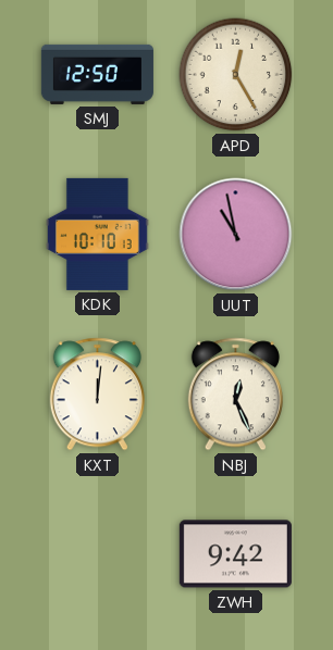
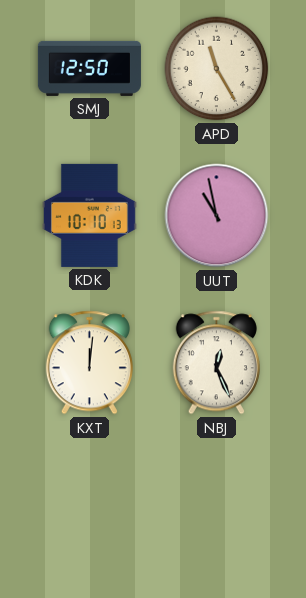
APD: 12:25 -> 11:25
ZWH: 9:42 -> none
